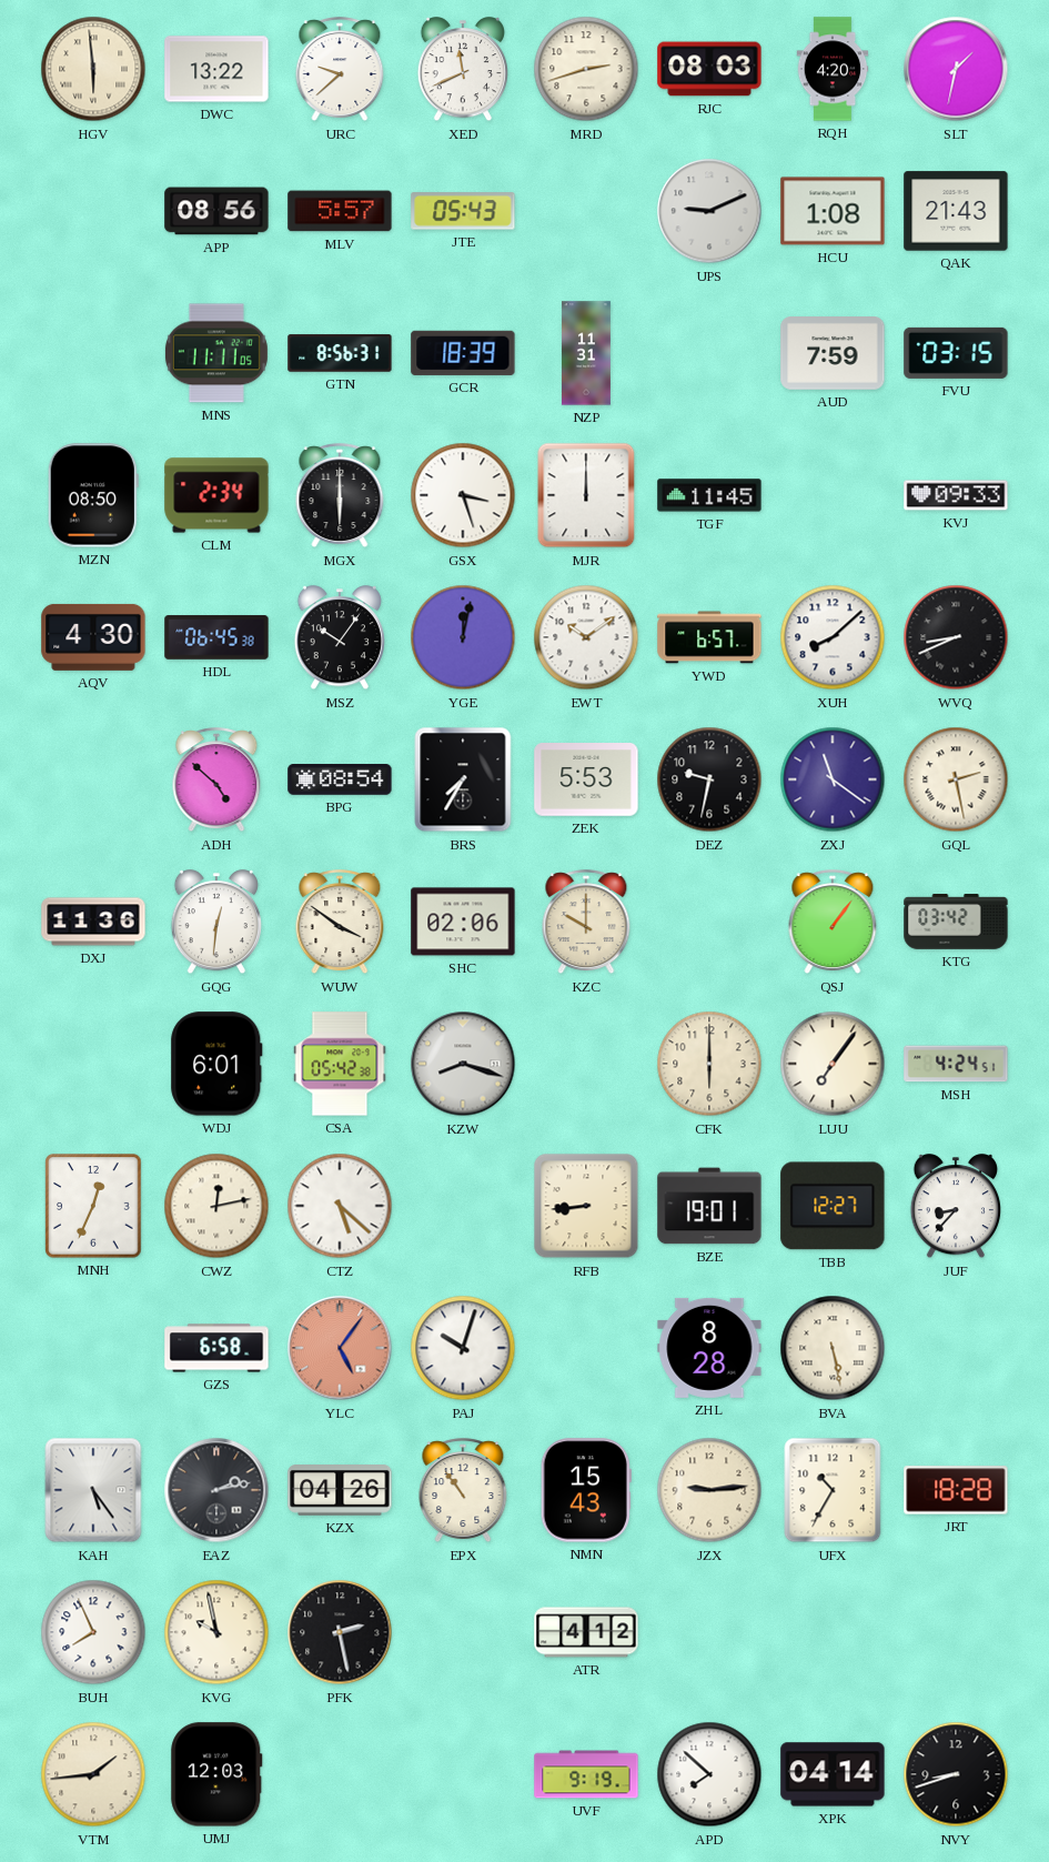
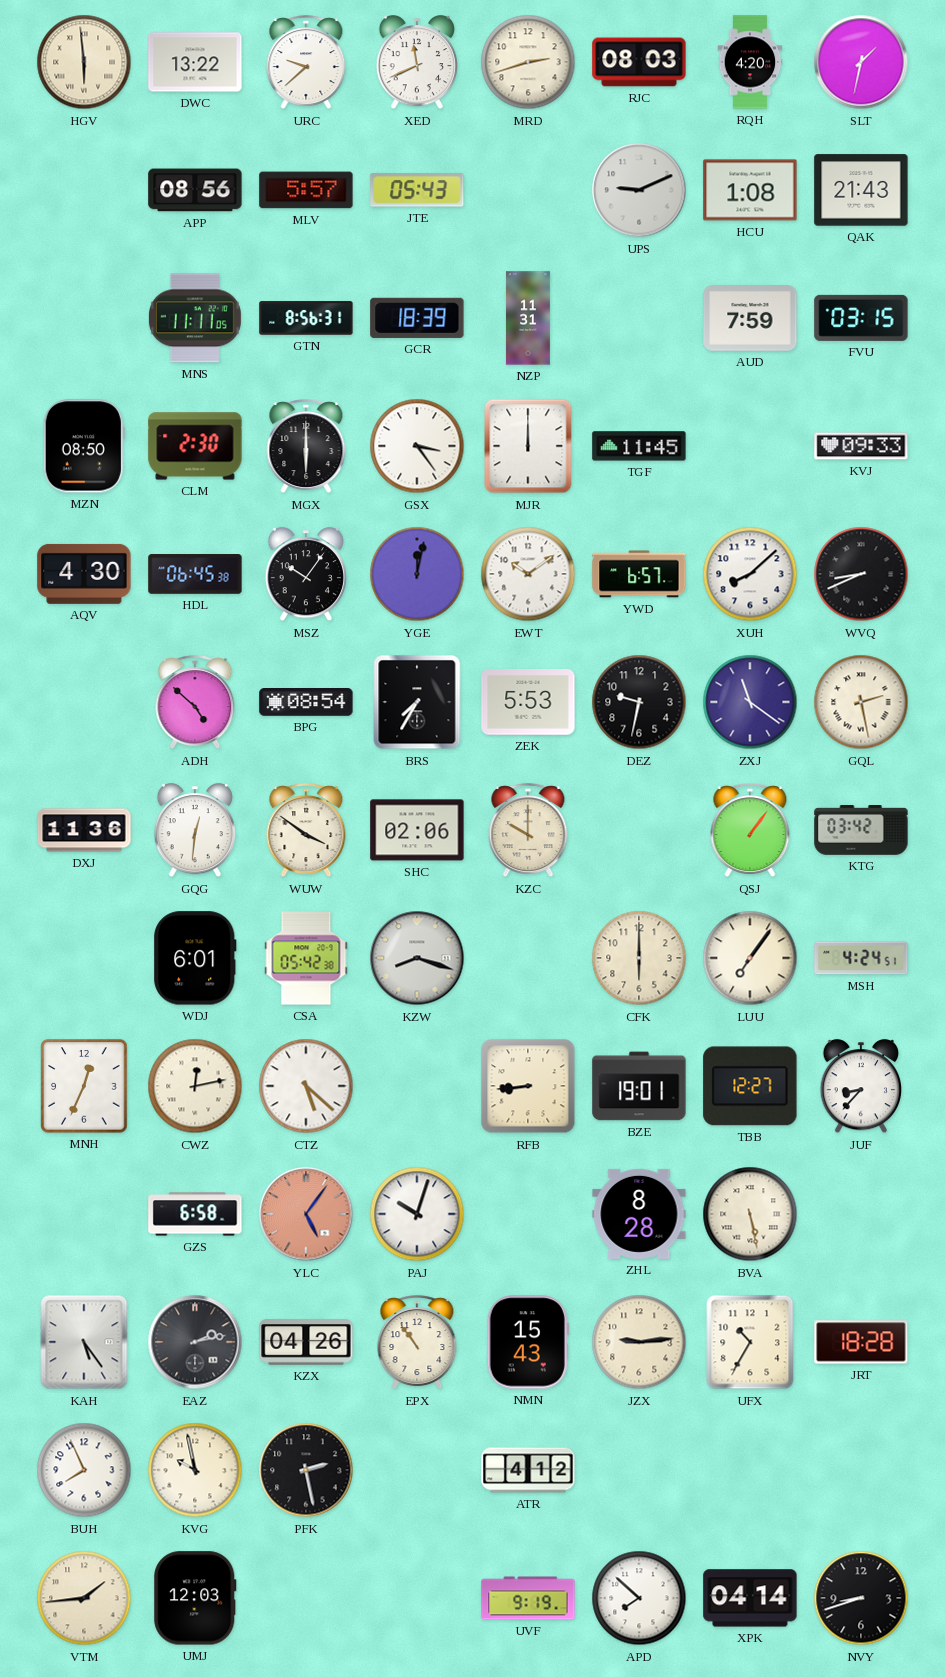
CLM: 2:34 -> 2:30
GSX: 3:27 -> 3:24
